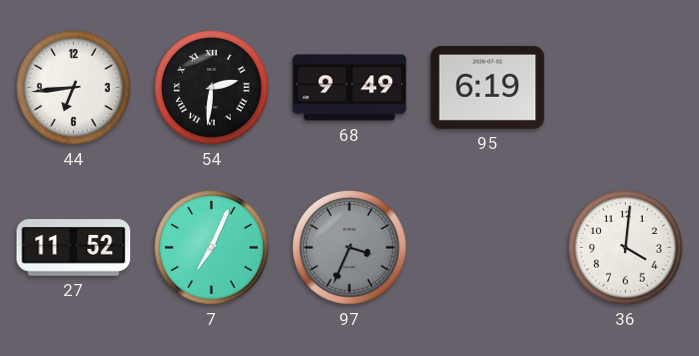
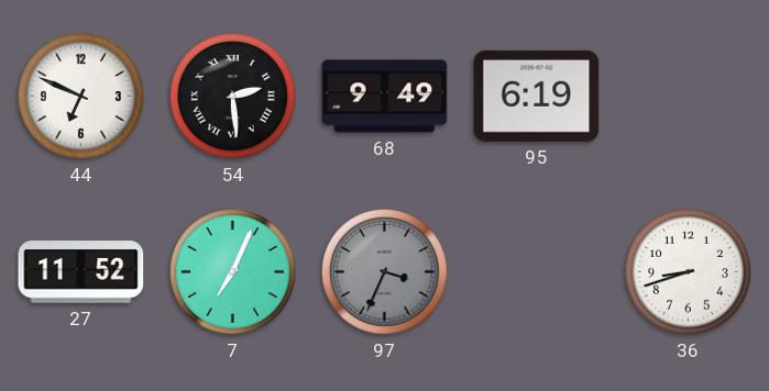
44: 6:44 -> 6:49
54: 2:31 -> 2:29
36: 4:01 -> 8:42
